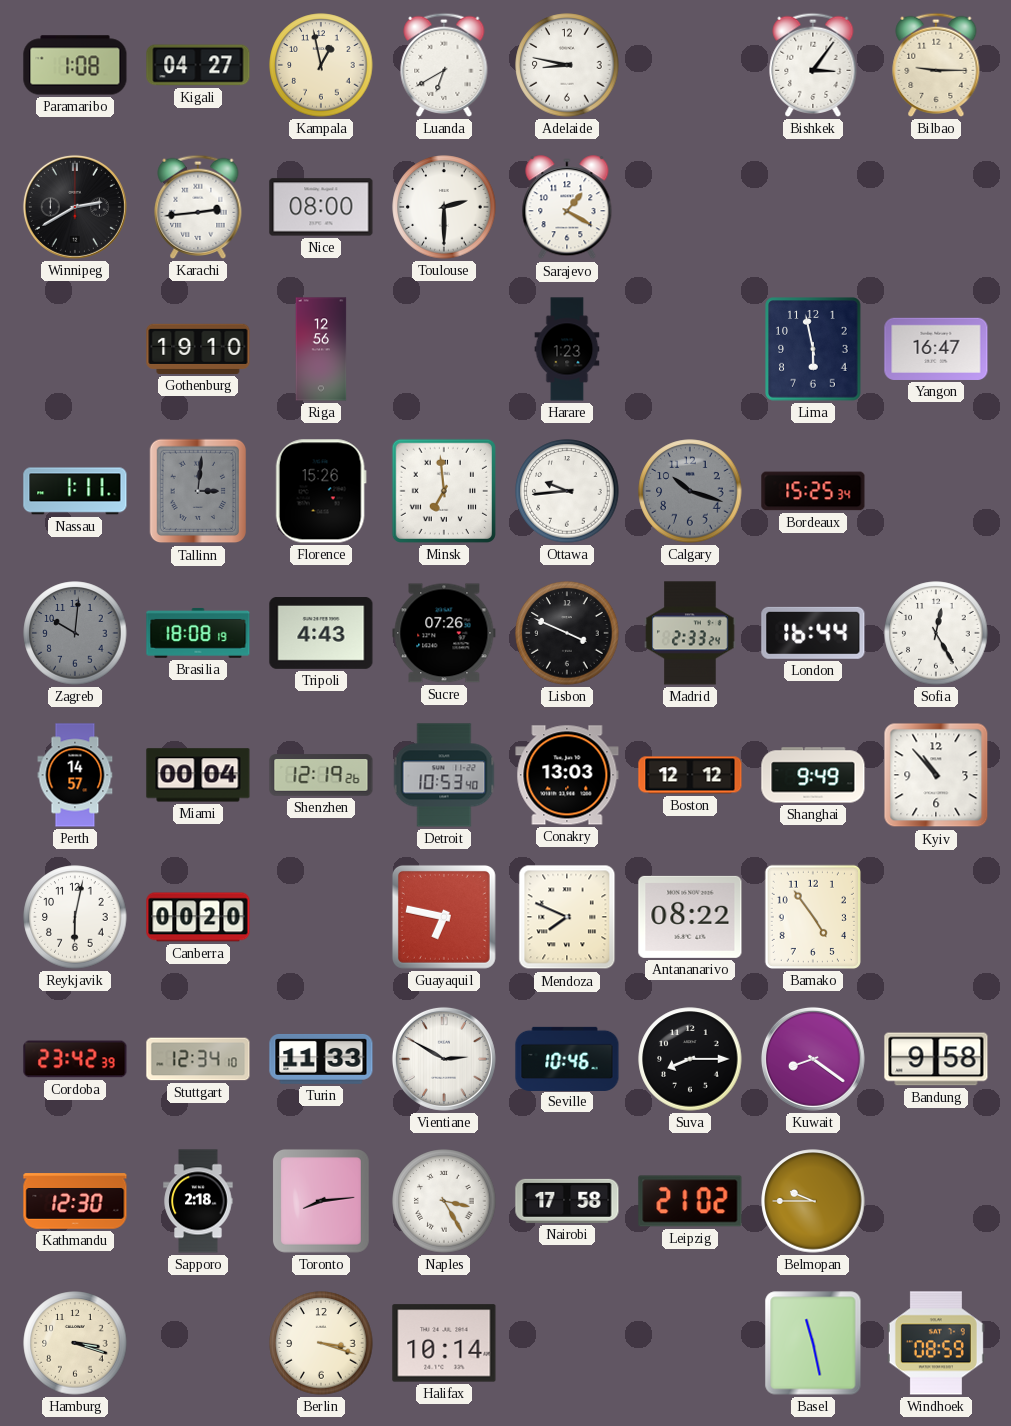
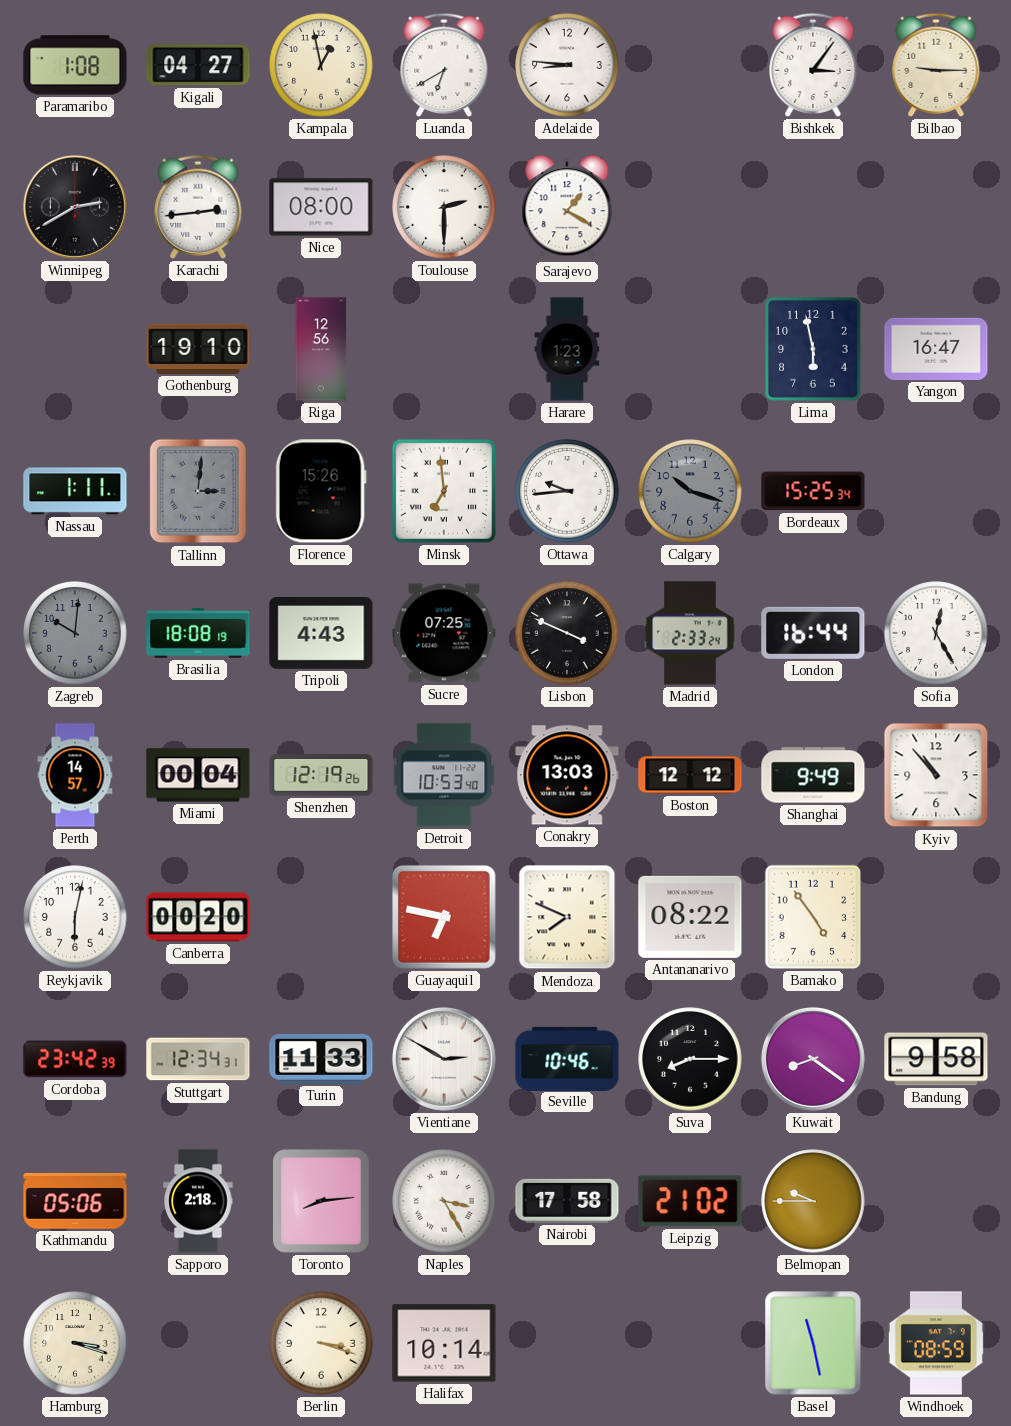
Adelaide: 8:47 -> 8:46
Sucre: 07:26 -> 07:25
Stuttgart: 12:34:10 -> 12:34:31
Kathmandu: 12:30 -> 05:06
